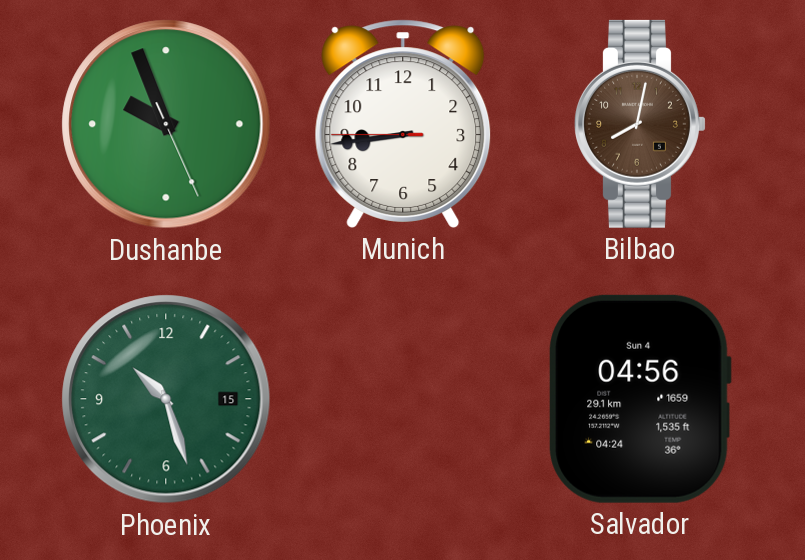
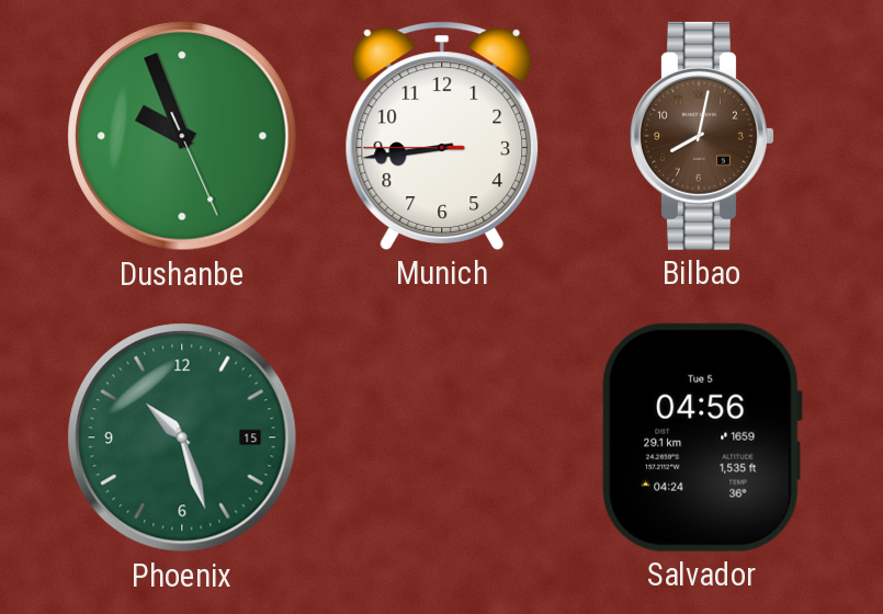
Salvador date: Sun 4 -> Tue 5
